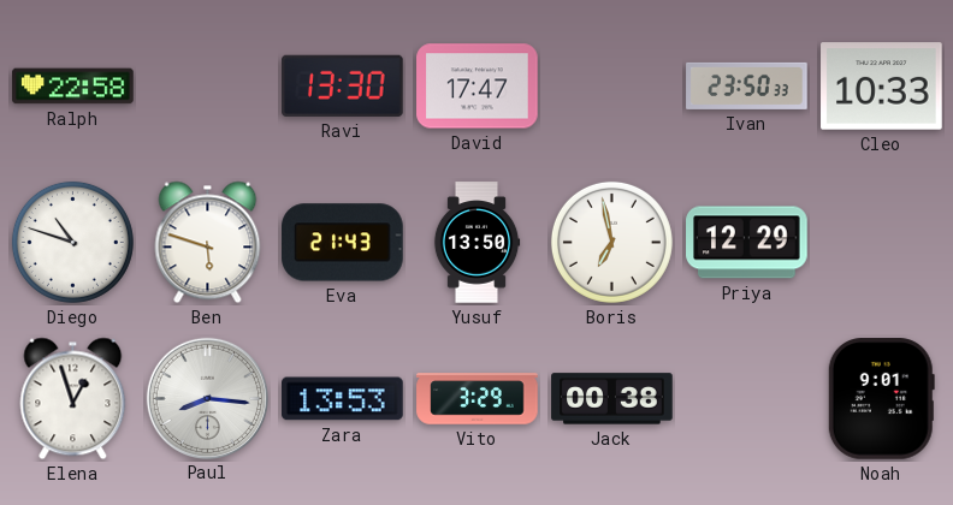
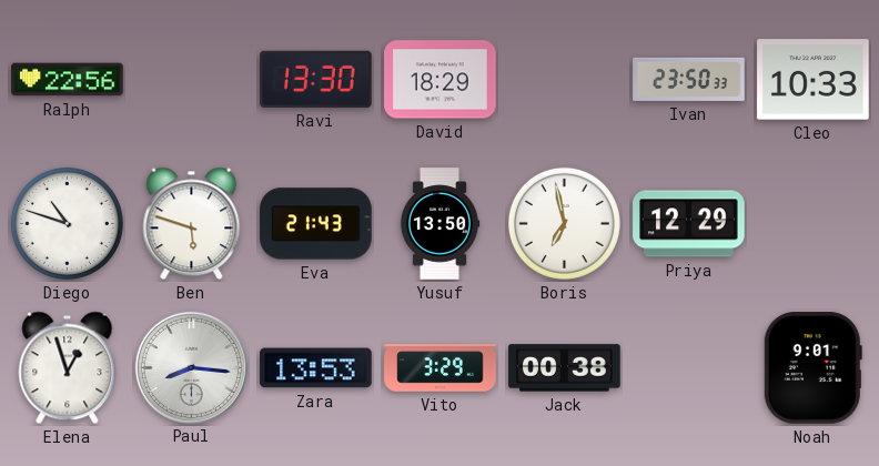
Ralph: 22:58 -> 22:56
David: 17:47 -> 18:29
